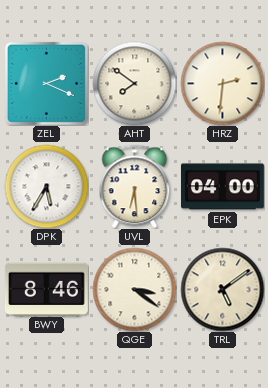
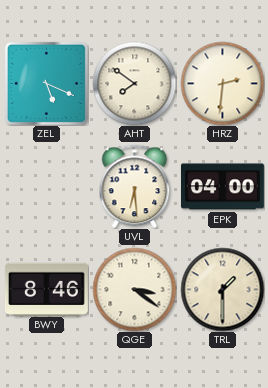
ZEL: 2:19 -> 5:19
DPK: 5:35 -> none
TRL: 5:09 -> 1:30
